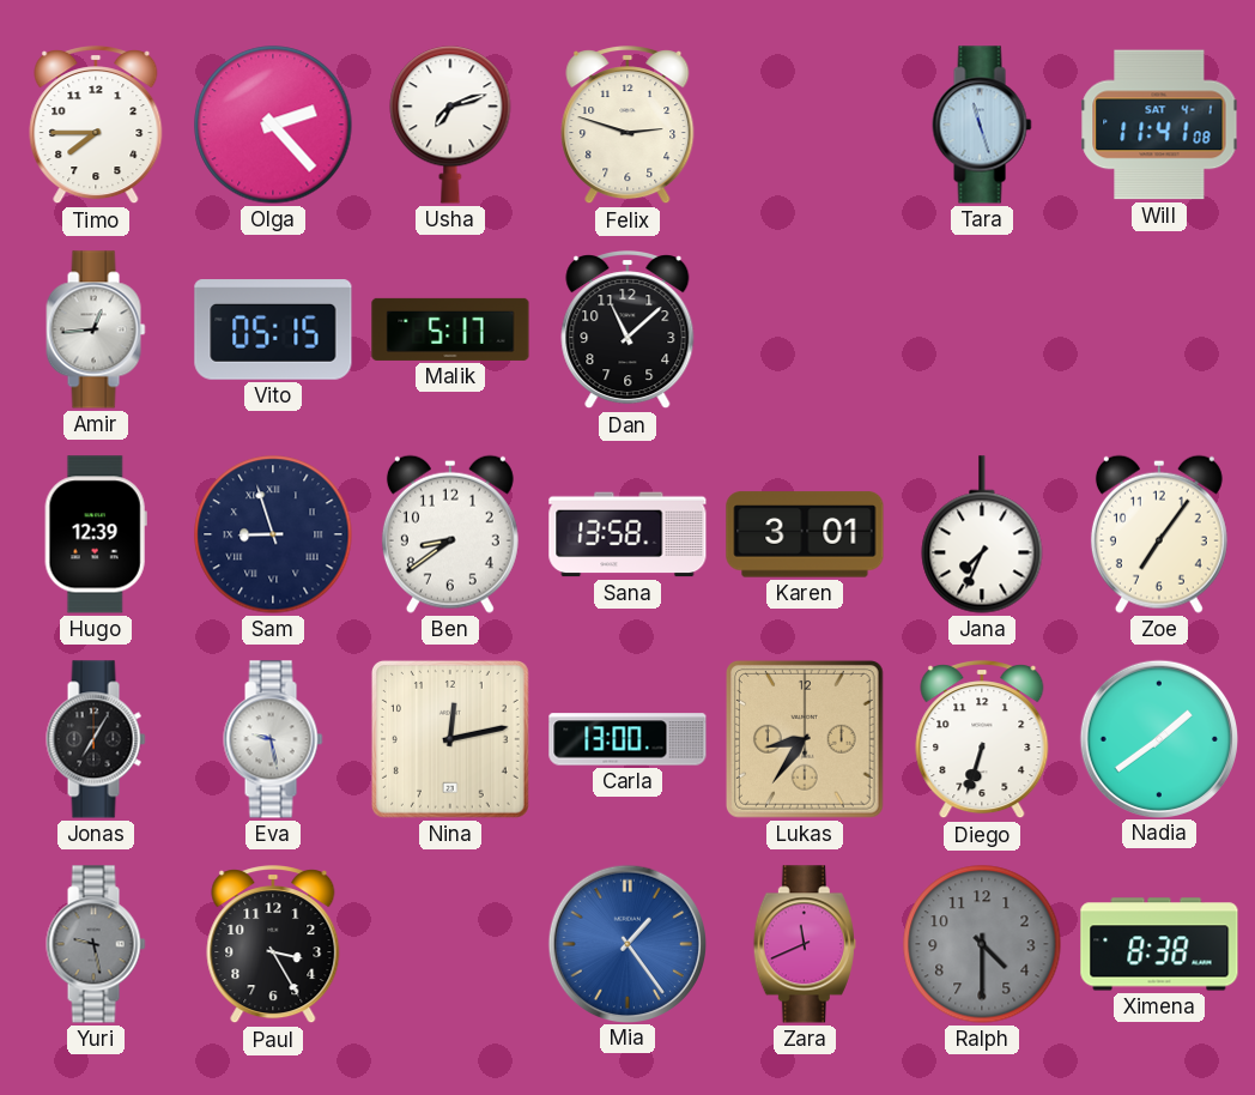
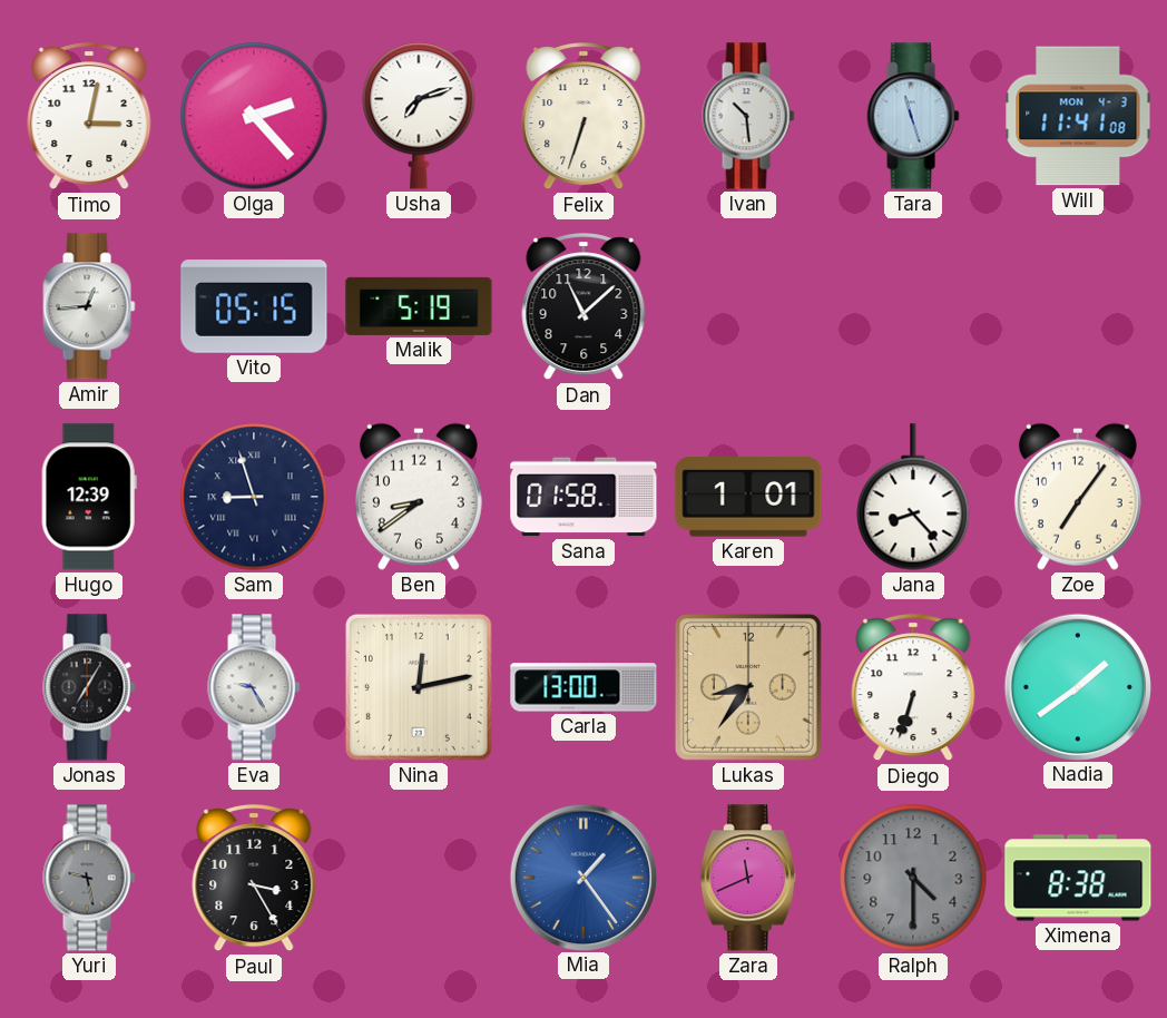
Timo: 7:45 -> 3:02
Felix: 2:48 -> 6:33
Ivan: none -> 10:29
Will date: SAT 4-1 -> MON 4-3
Malik: 5:17 -> 5:19
Sana: 13:58 -> 01:58
Karen: 3:01 -> 1:01
Jana: 7:34 -> 8:23
Eva: 9:28 -> 9:25
